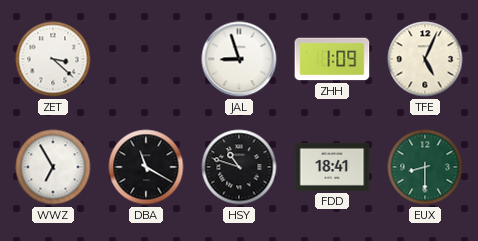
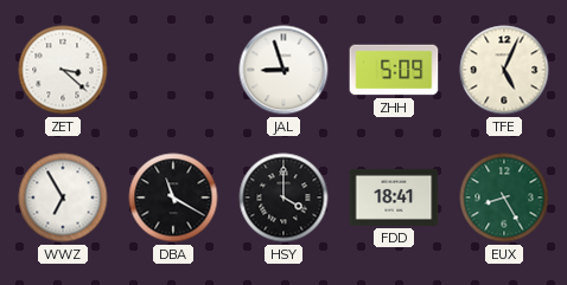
ZHH: 1:09 -> 5:09
HSY: 10:48 -> 4:00
EUX: 8:30 -> 8:25
